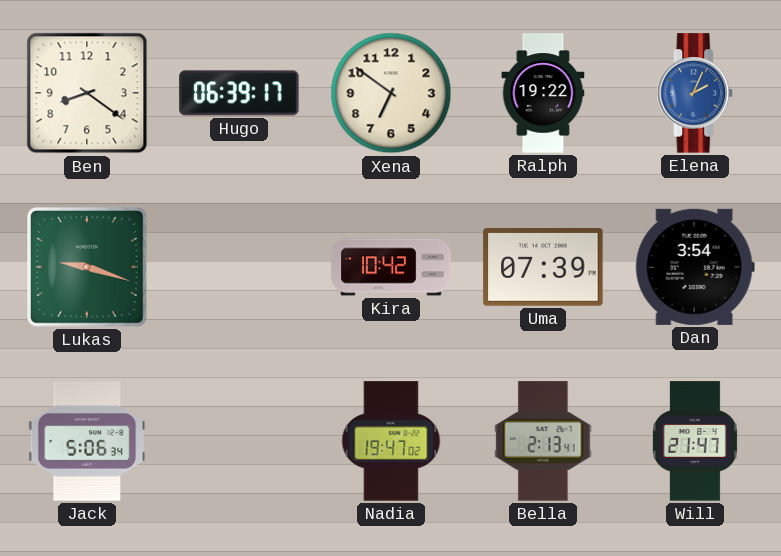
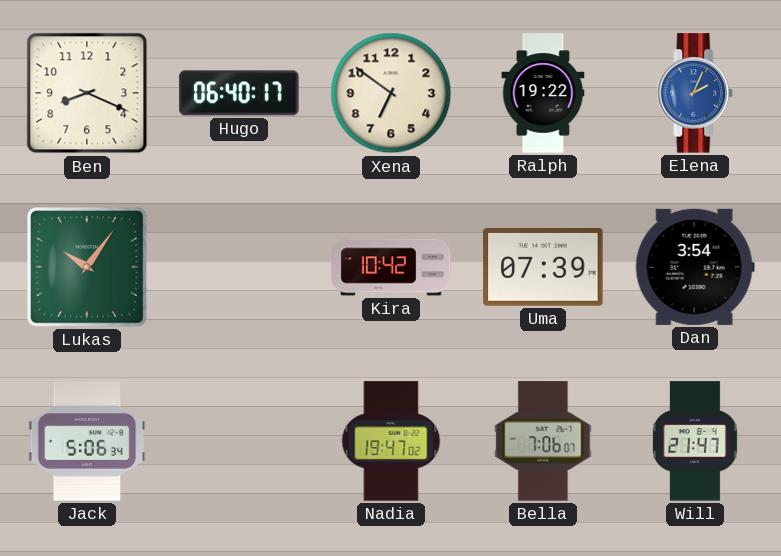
Ben: 8:21 -> 8:19
Hugo: 06:39 -> 06:40
Lukas: 9:18 -> 10:06
Bella: 2:13 -> 7:06
